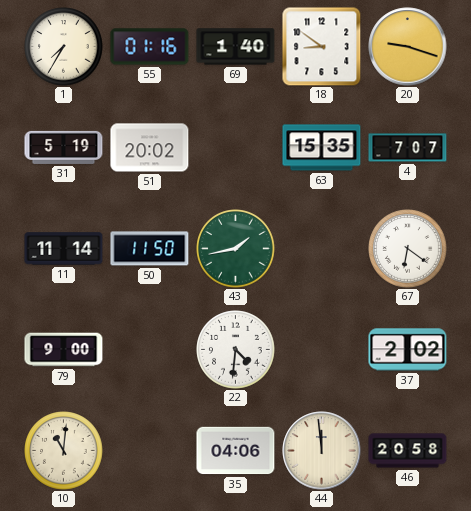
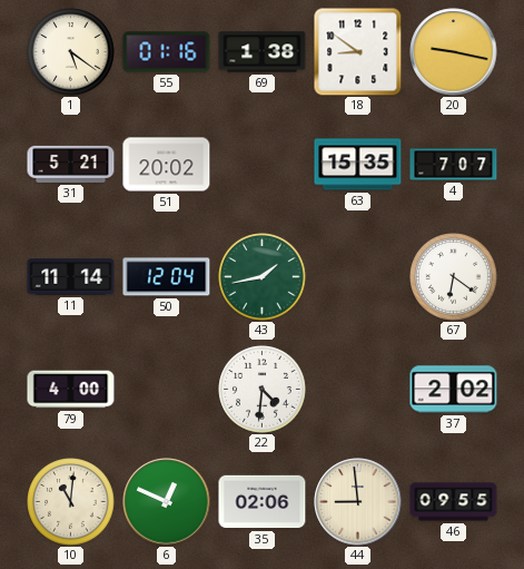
1: 7:35 -> 5:21
69: 1:40 -> 1:38
20: 9:18 -> 9:17
31: 5:19 -> 5:21
50: 11:50 -> 12:04
79: 9:00 -> 4:00
6: none -> 12:49
35: 04:06 -> 02:06
44: 11:59 -> 8:59
46: 20:58 -> 09:55
